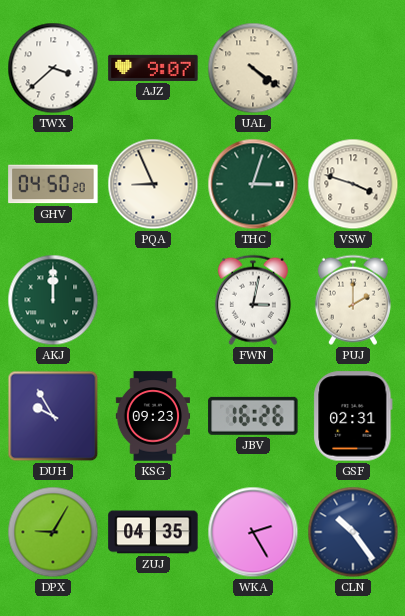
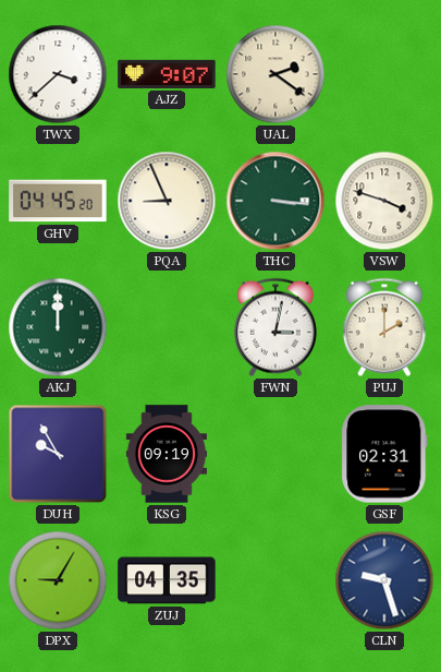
UAL: 4:21 -> 2:21
GHV: 04:50 -> 04:45
THC: 3:03 -> 3:16
KSG: 09:23 -> 09:19
JBV: 16:26 -> none
WKA: 2:25 -> none
CLN: 10:24 -> 9:27
